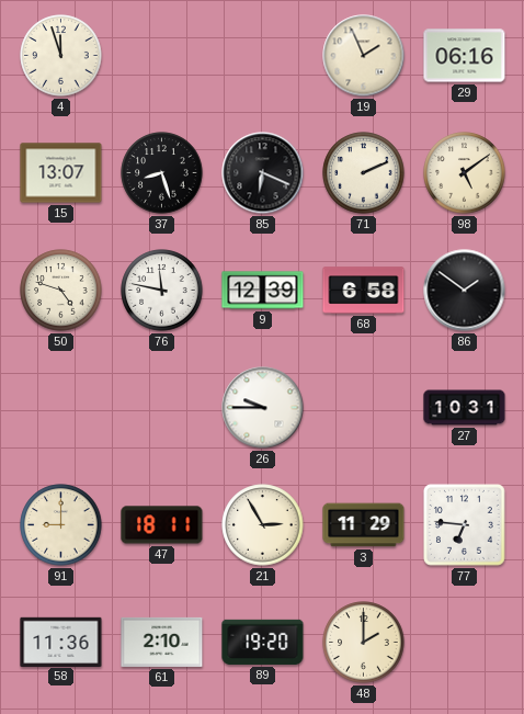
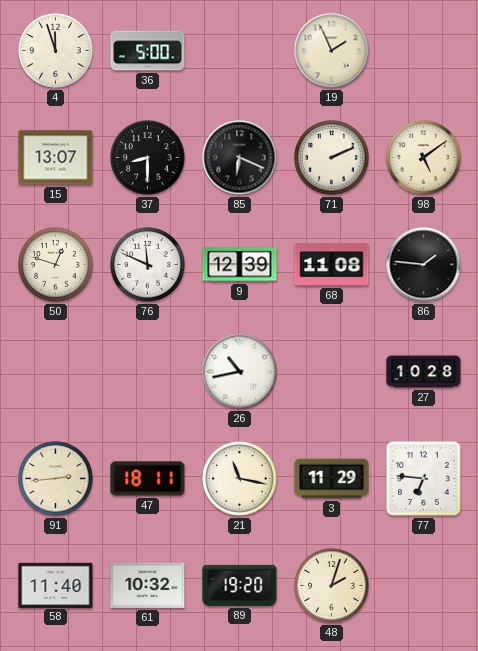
36: none -> 5:00
29: 06:16 -> none
37: 8:27 -> 8:30
50: 4:48 -> 12:48
76: 11:47 -> 11:49
68: 6:58 -> 11:08
86: 1:51 -> 1:46
26: 9:45 -> 10:43
27: 10:31 -> 10:28
91: 9:00 -> 2:44
21: 2:55 -> 11:17
58: 11:36 -> 11:40
61: 2:10 -> 10:32
48: 2:00 -> 2:03
